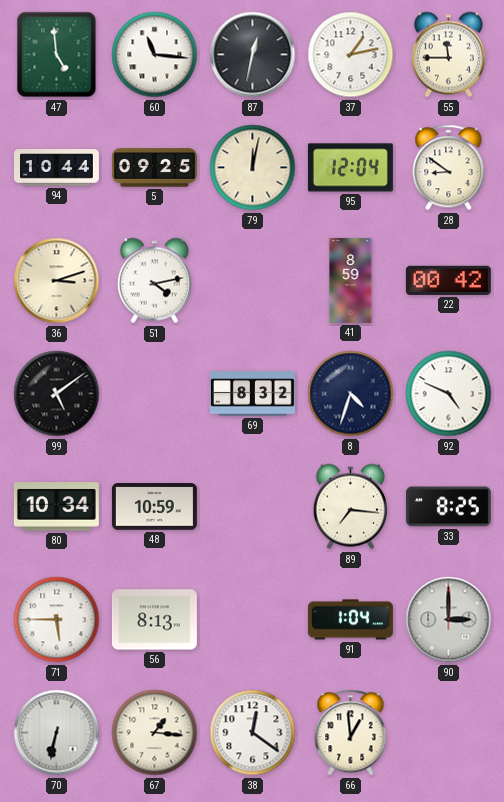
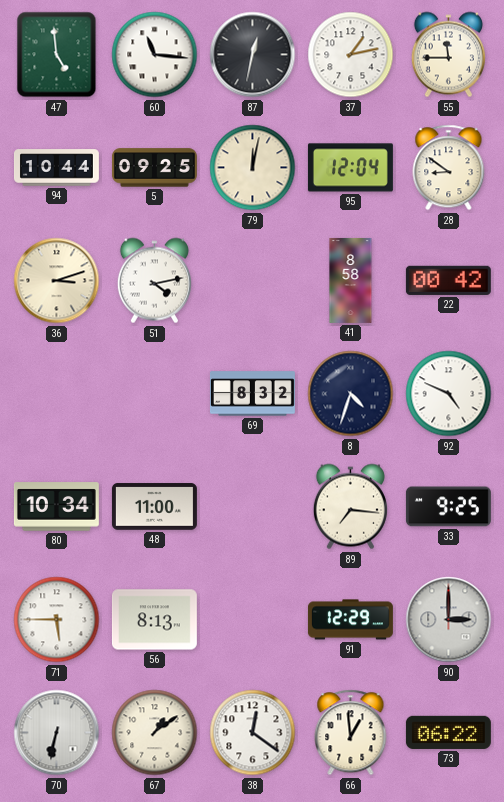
41: 8:59 -> 8:58
99: 5:09 -> none
48: 10:59 -> 11:00
33: 8:25 -> 9:25
91: 1:04 -> 12:29
67: 1:16 -> 1:09
73: none -> 06:22
